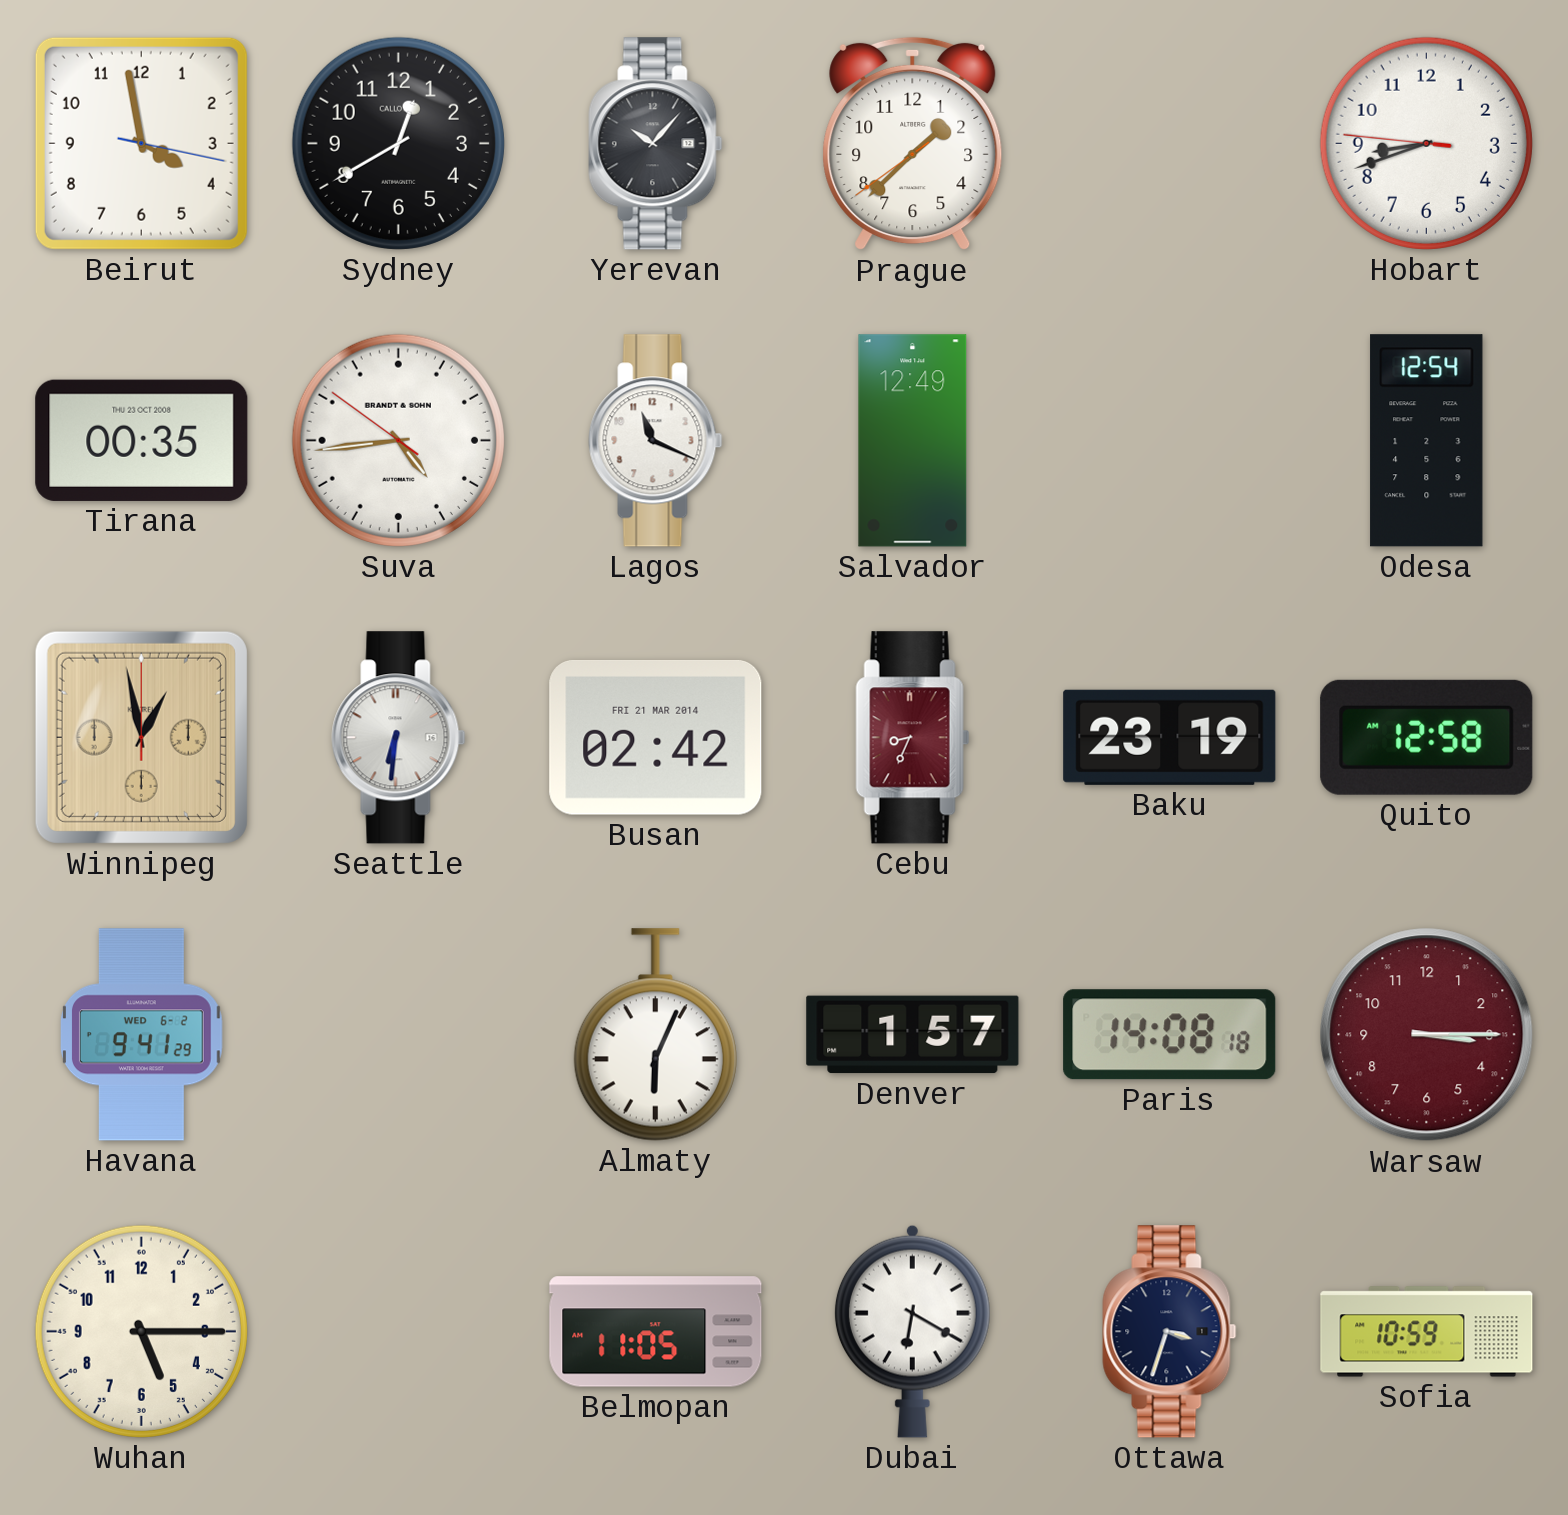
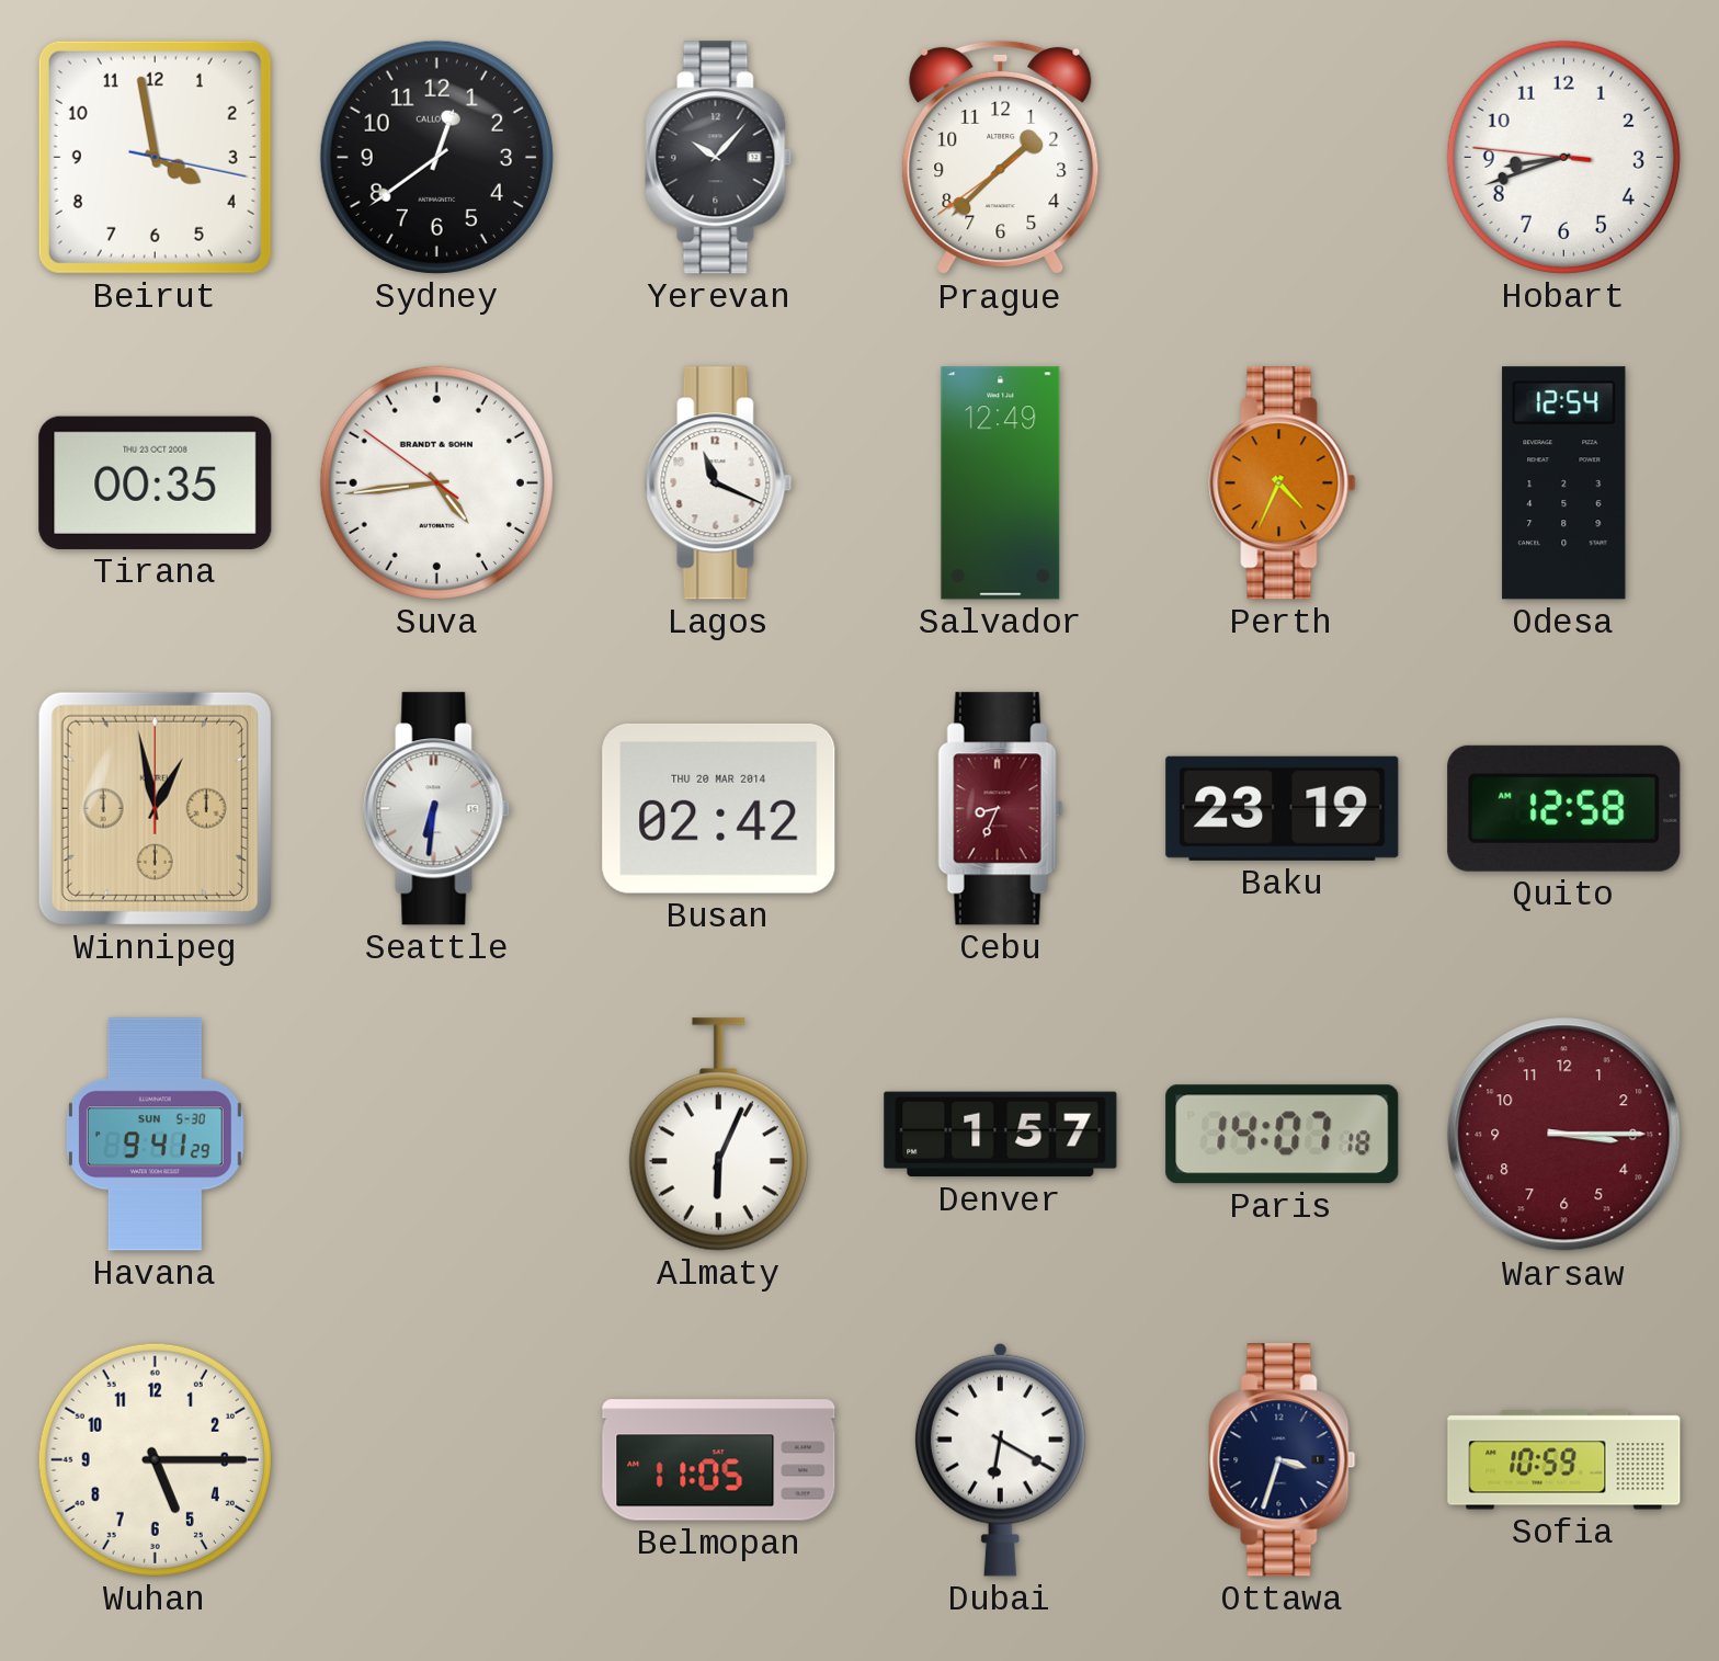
Sydney: 12:40 -> 12:39
Perth: none -> 4:34
Busan date: FRI 21 MAR 2014 -> THU 20 MAR 2014
Havana date: WED 6-2 -> SUN 5-30
Paris: 14:08 -> 14:07
